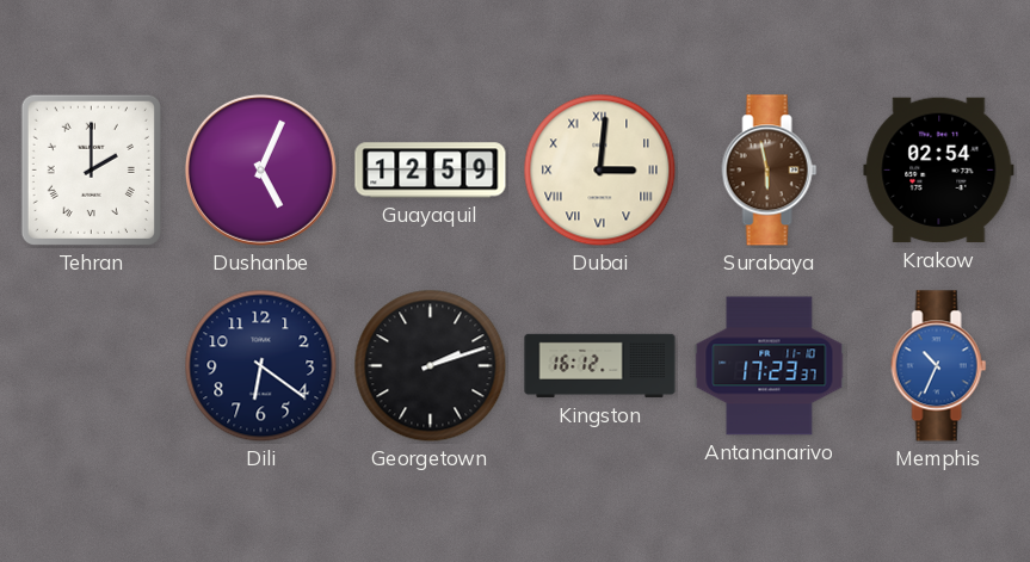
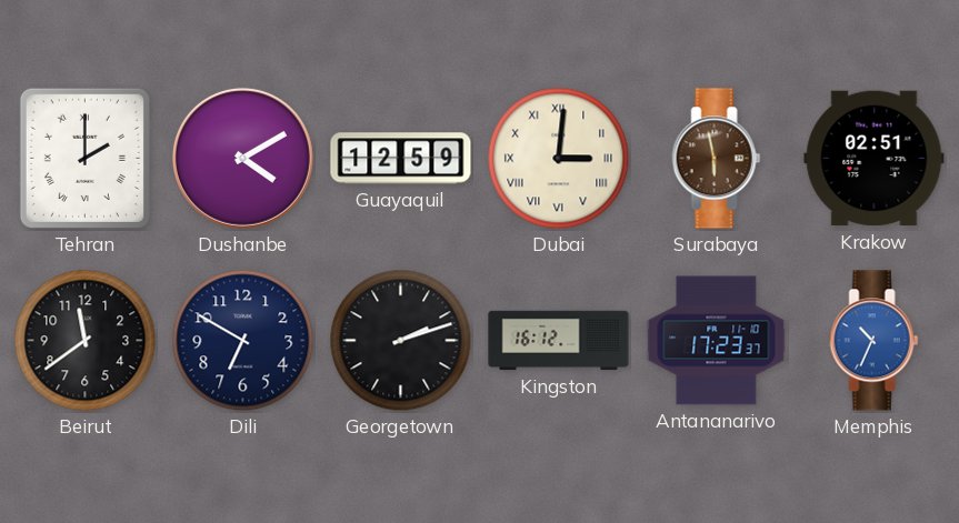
Dushanbe: 5:04 -> 4:10
Krakow: 02:54 -> 02:51
Beirut: none -> 11:39
Dili: 6:21 -> 6:50
